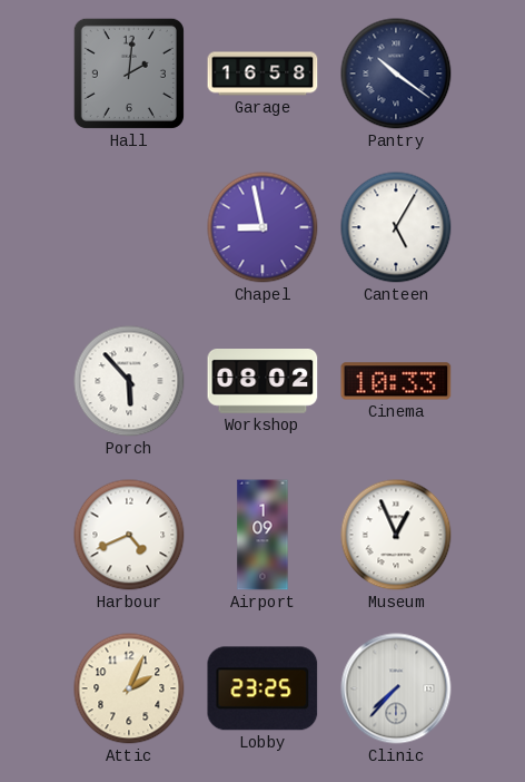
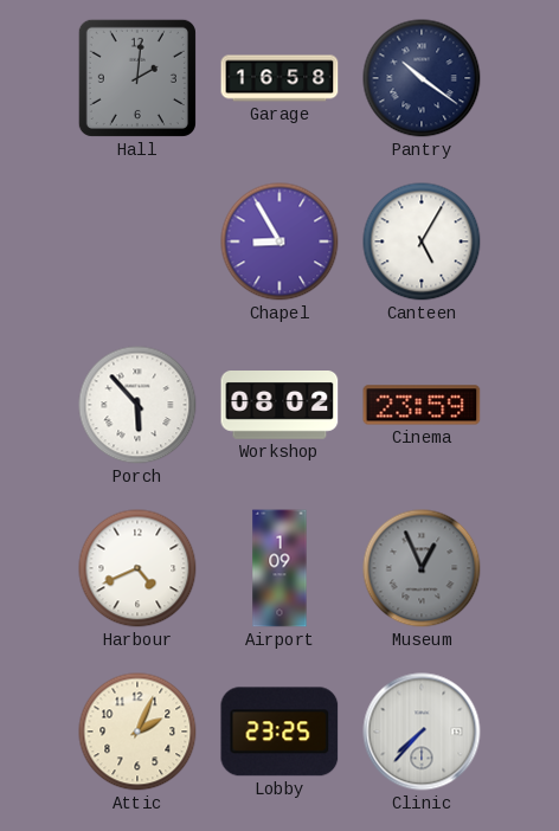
Chapel: 8:58 -> 8:55
Cinema: 10:33 -> 23:59
Museum dial: white -> grey
